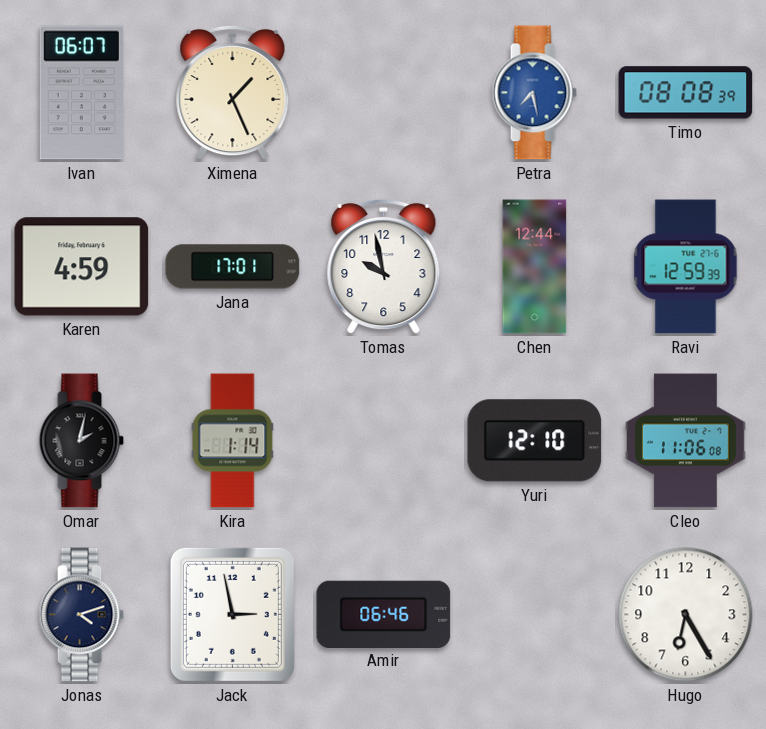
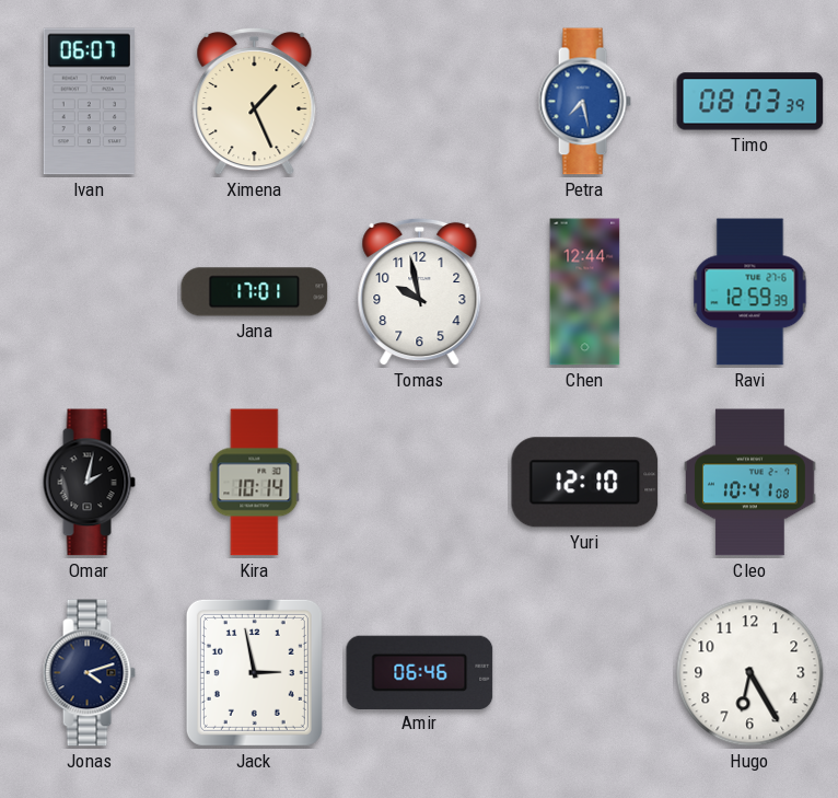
Timo: 08:08 -> 08:03
Karen: 4:59 -> none
Kira: 1:14 -> 10:14
Cleo: 11:06 -> 10:41
